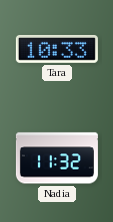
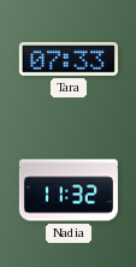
Tara: 10:33 -> 07:33
